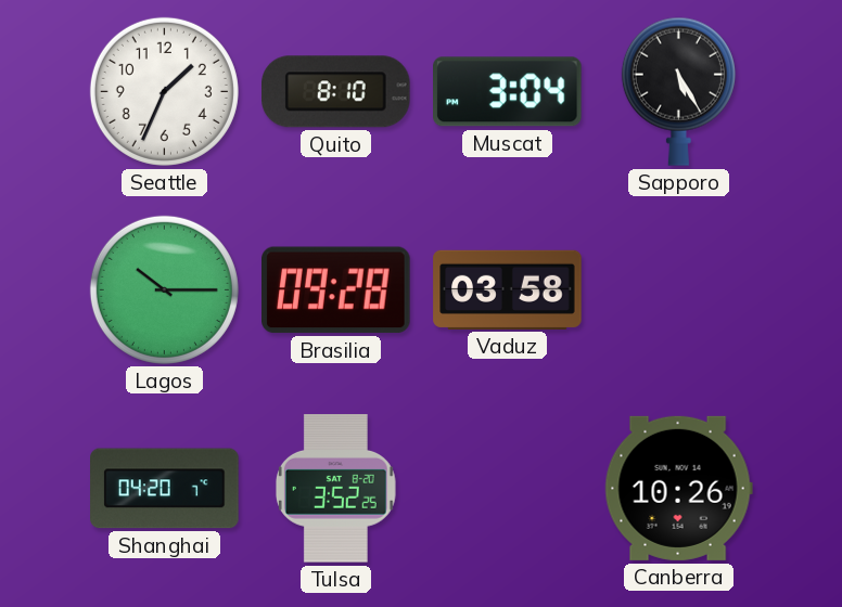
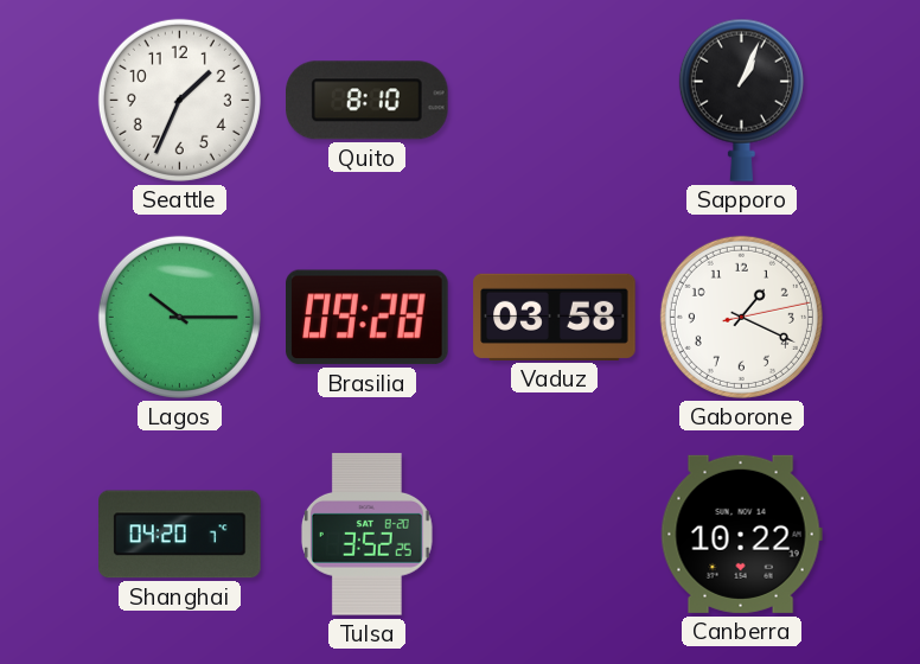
Muscat: 3:04 -> none
Sapporo: 5:25 -> 1:04
Gaborone: none -> 1:19
Canberra: 10:26 -> 10:22
